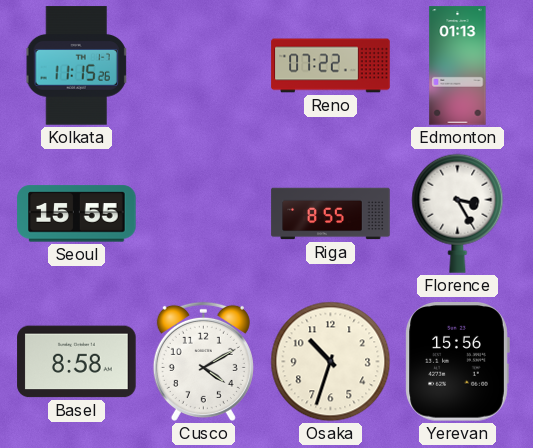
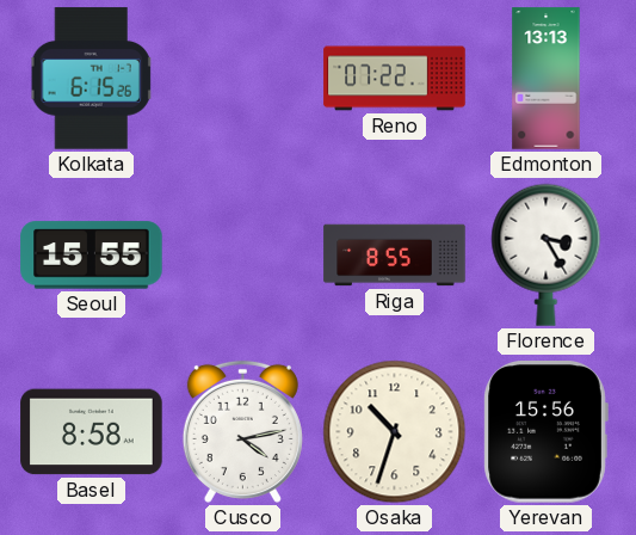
Kolkata: 11:15 -> 6:15
Edmonton: 01:13 -> 13:13
Cusco: 4:10 -> 4:13
